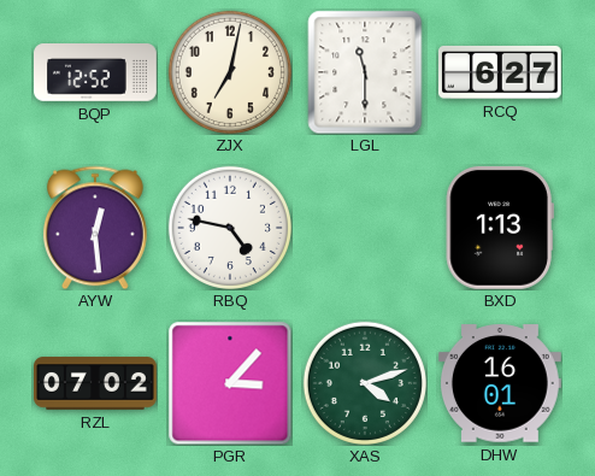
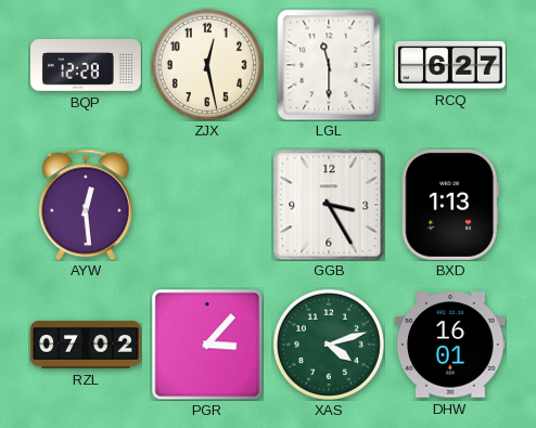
BQP: 12:52 -> 12:28
ZJX: 7:02 -> 12:28
RBQ: 4:47 -> none
GGB: none -> 3:25
